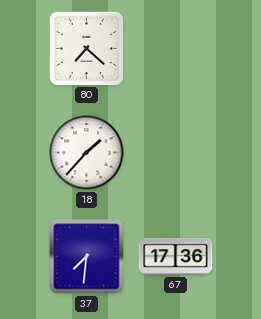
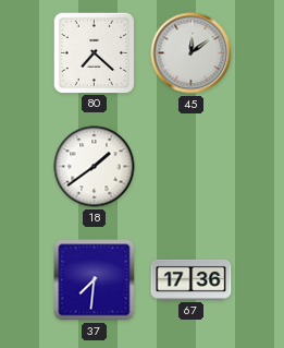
45: none -> 12:09
18: 1:37 -> 1:39
